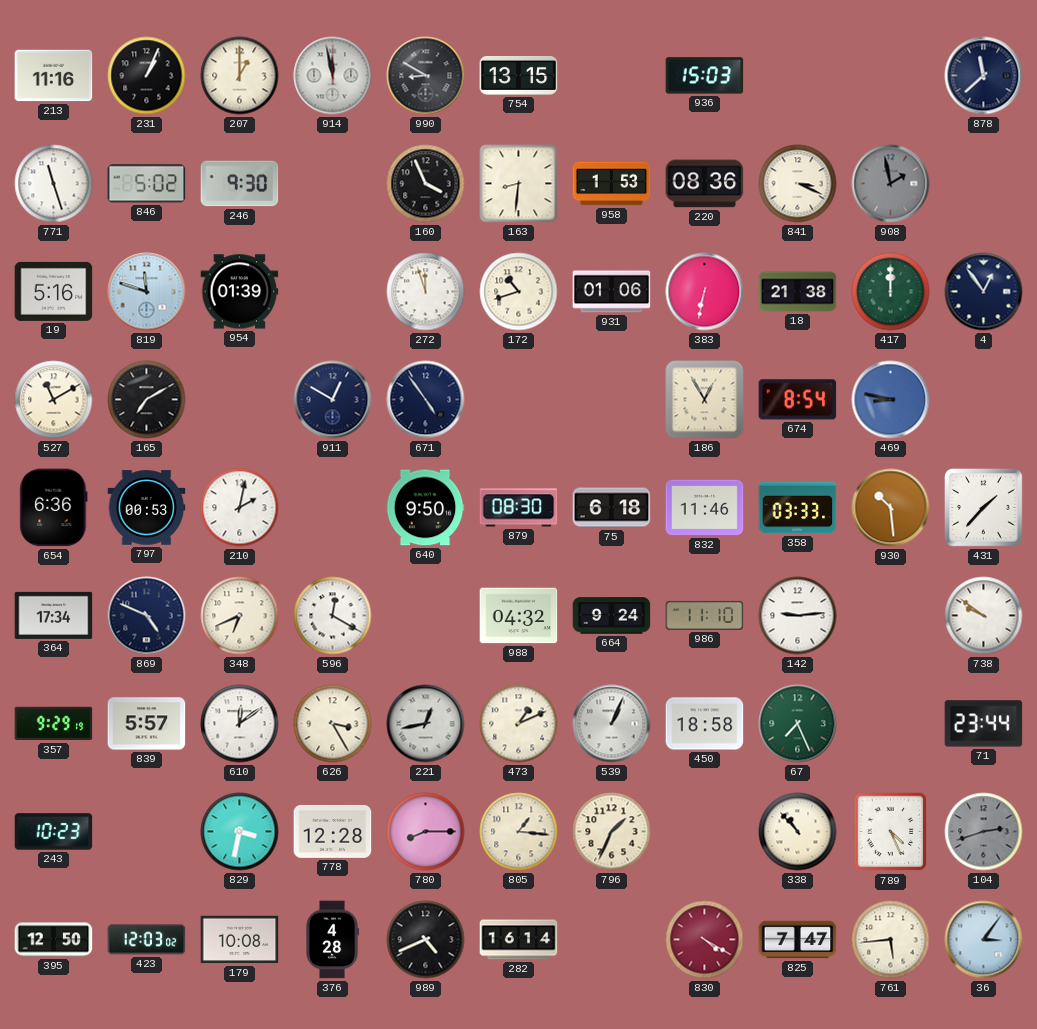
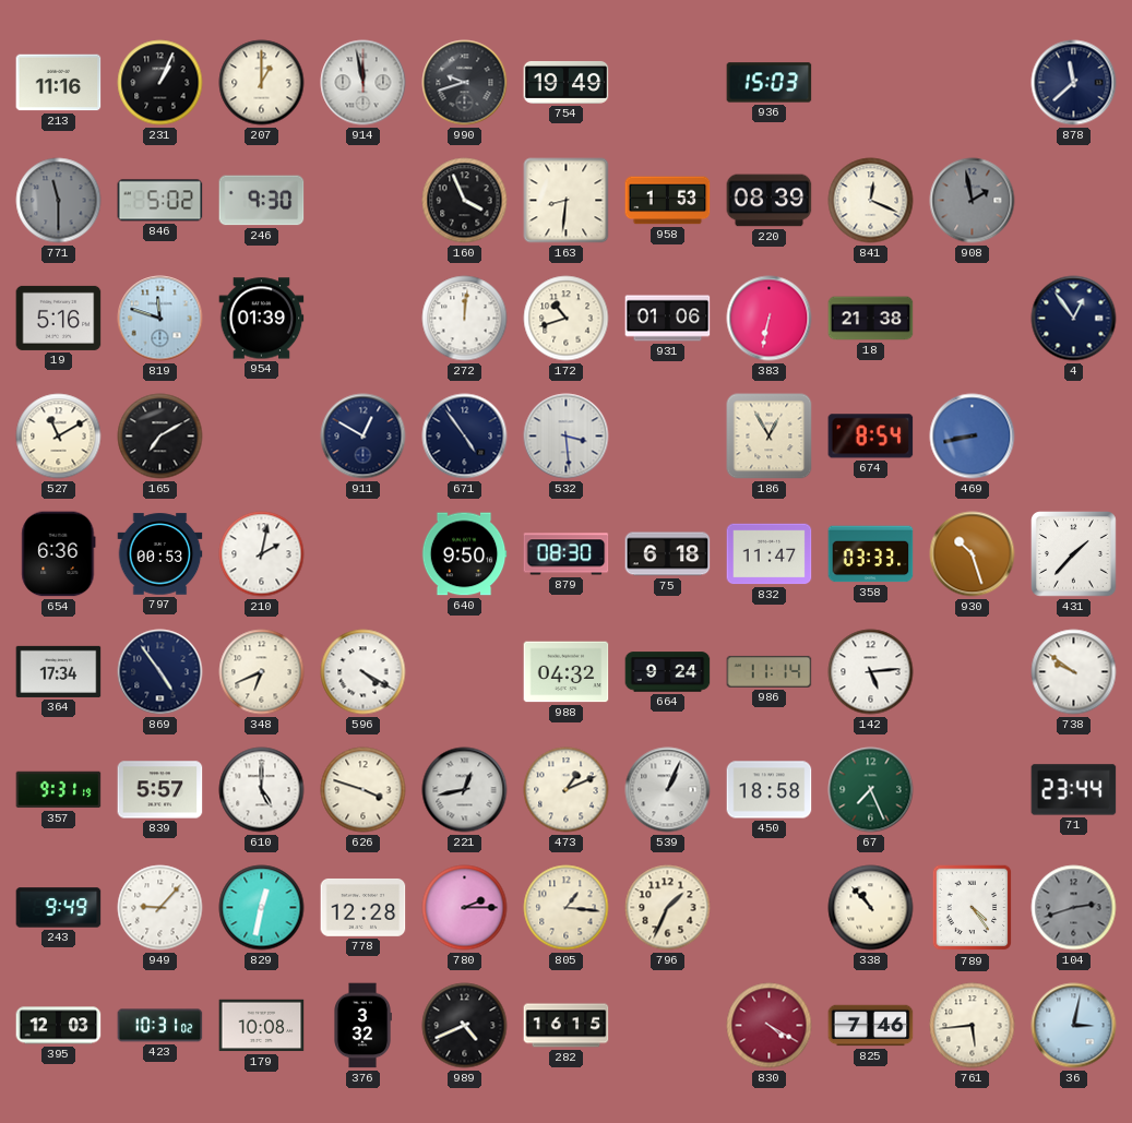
990: 8:50 -> 9:42
754: 13:15 -> 19:49
771: 11:27 -> 11:30
771 dial: white -> grey
220: 08:36 -> 08:39
841: 3:19 -> 12:19
272: 11:57 -> 12:01
417: 12:00 -> none
532: none -> 3:29
469: 8:47 -> 8:43
832: 11:46 -> 11:47
930: 10:29 -> 10:27
869: 4:49 -> 4:54
596: 12:20 -> 4:20
986: 11:10 -> 11:14
142: 9:14 -> 5:14
357: 9:29 -> 9:31
610: 12:09 -> 5:00
626: 3:25 -> 3:48
243: 10:23 -> 9:49
949: none -> 9:07
829: 3:32 -> 12:32
780: 8:15 -> 2:15
789: 4:26 -> 4:24
395: 12:50 -> 12:03
423: 12:03 -> 10:31
376: 4:28 -> 3:32
282: 16:14 -> 16:15
825: 7:47 -> 7:46
36: 3:06 -> 3:02
